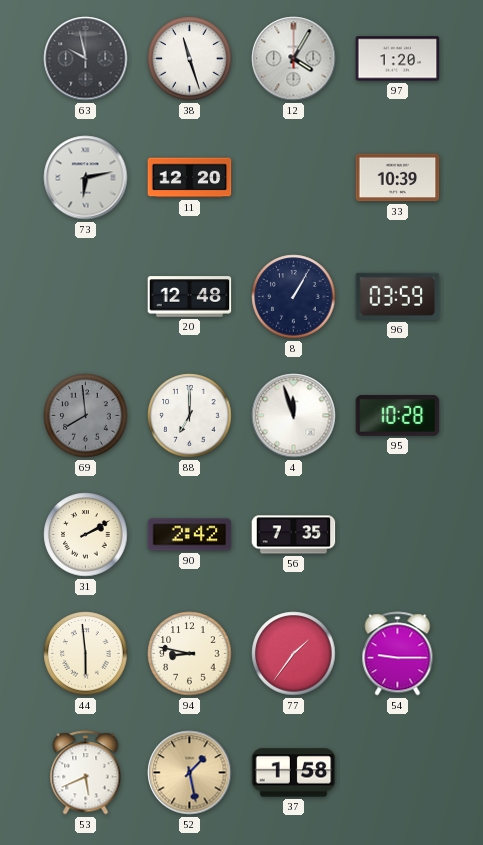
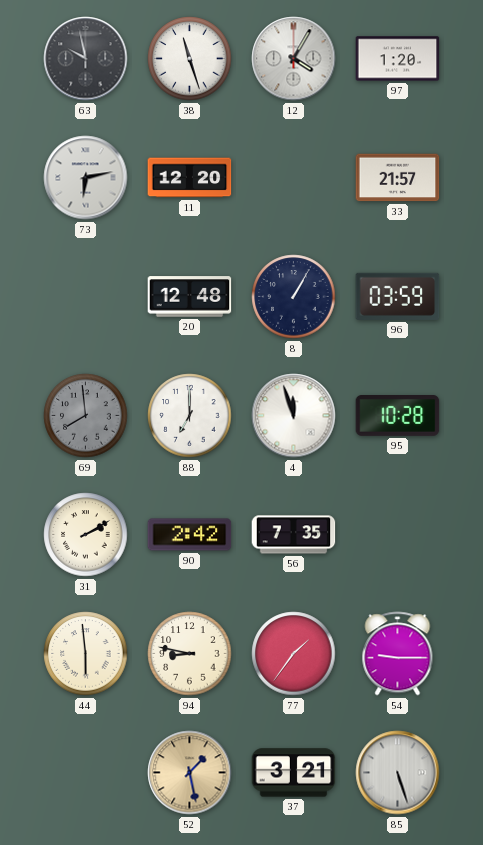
33: 10:39 -> 21:57
53: 5:41 -> none
37: 1:58 -> 3:21
85: none -> 5:27
